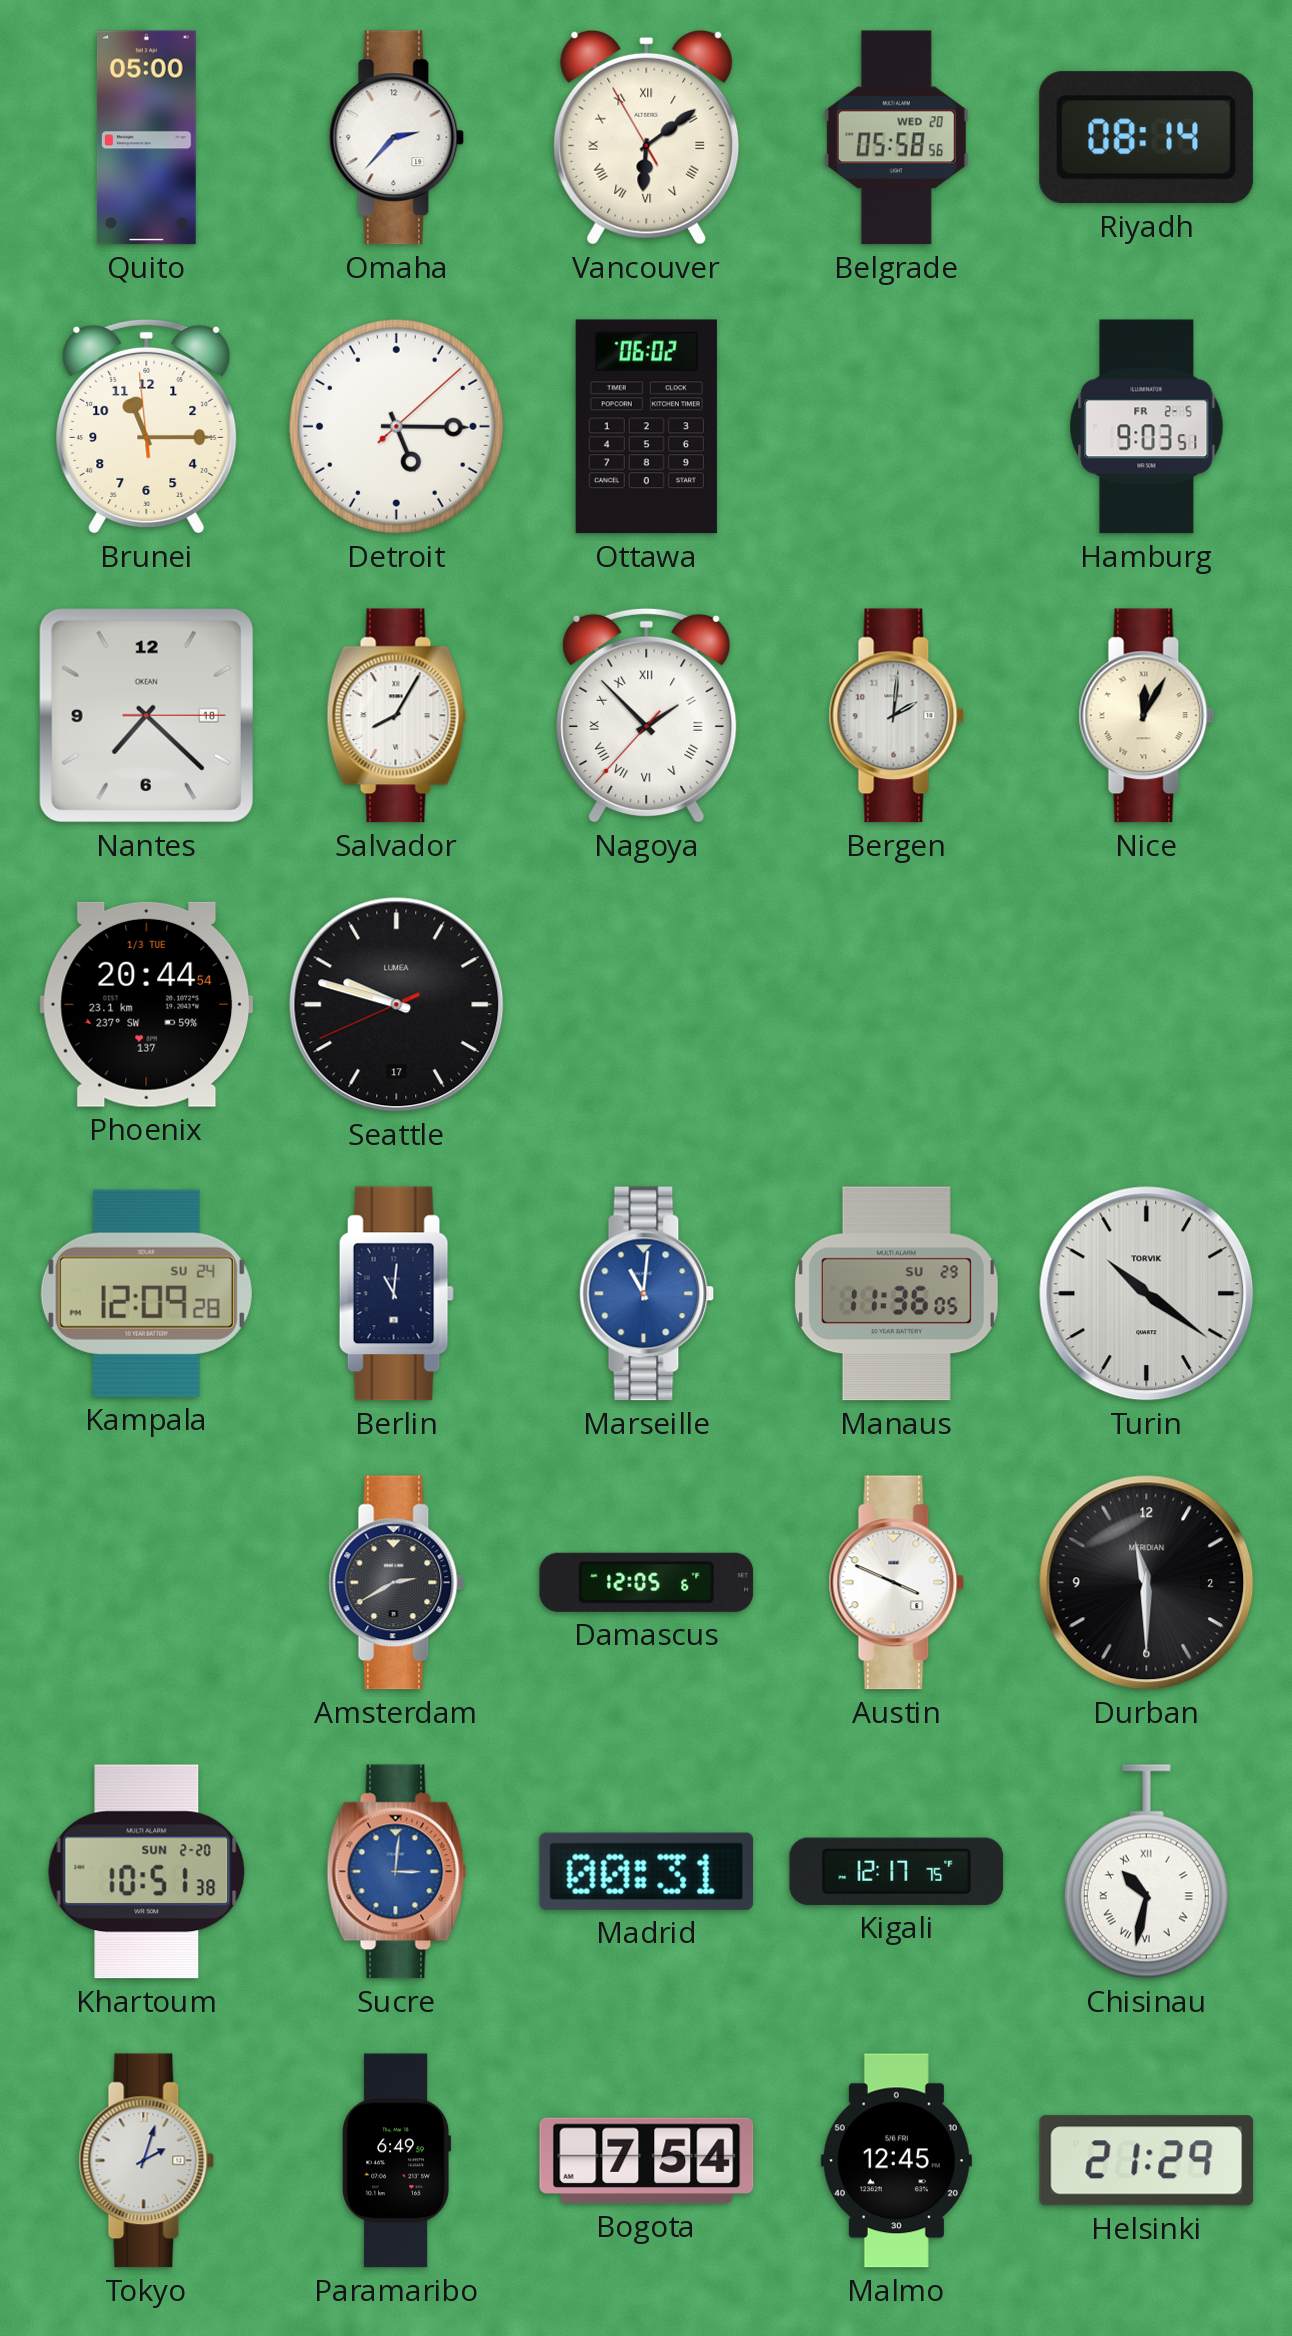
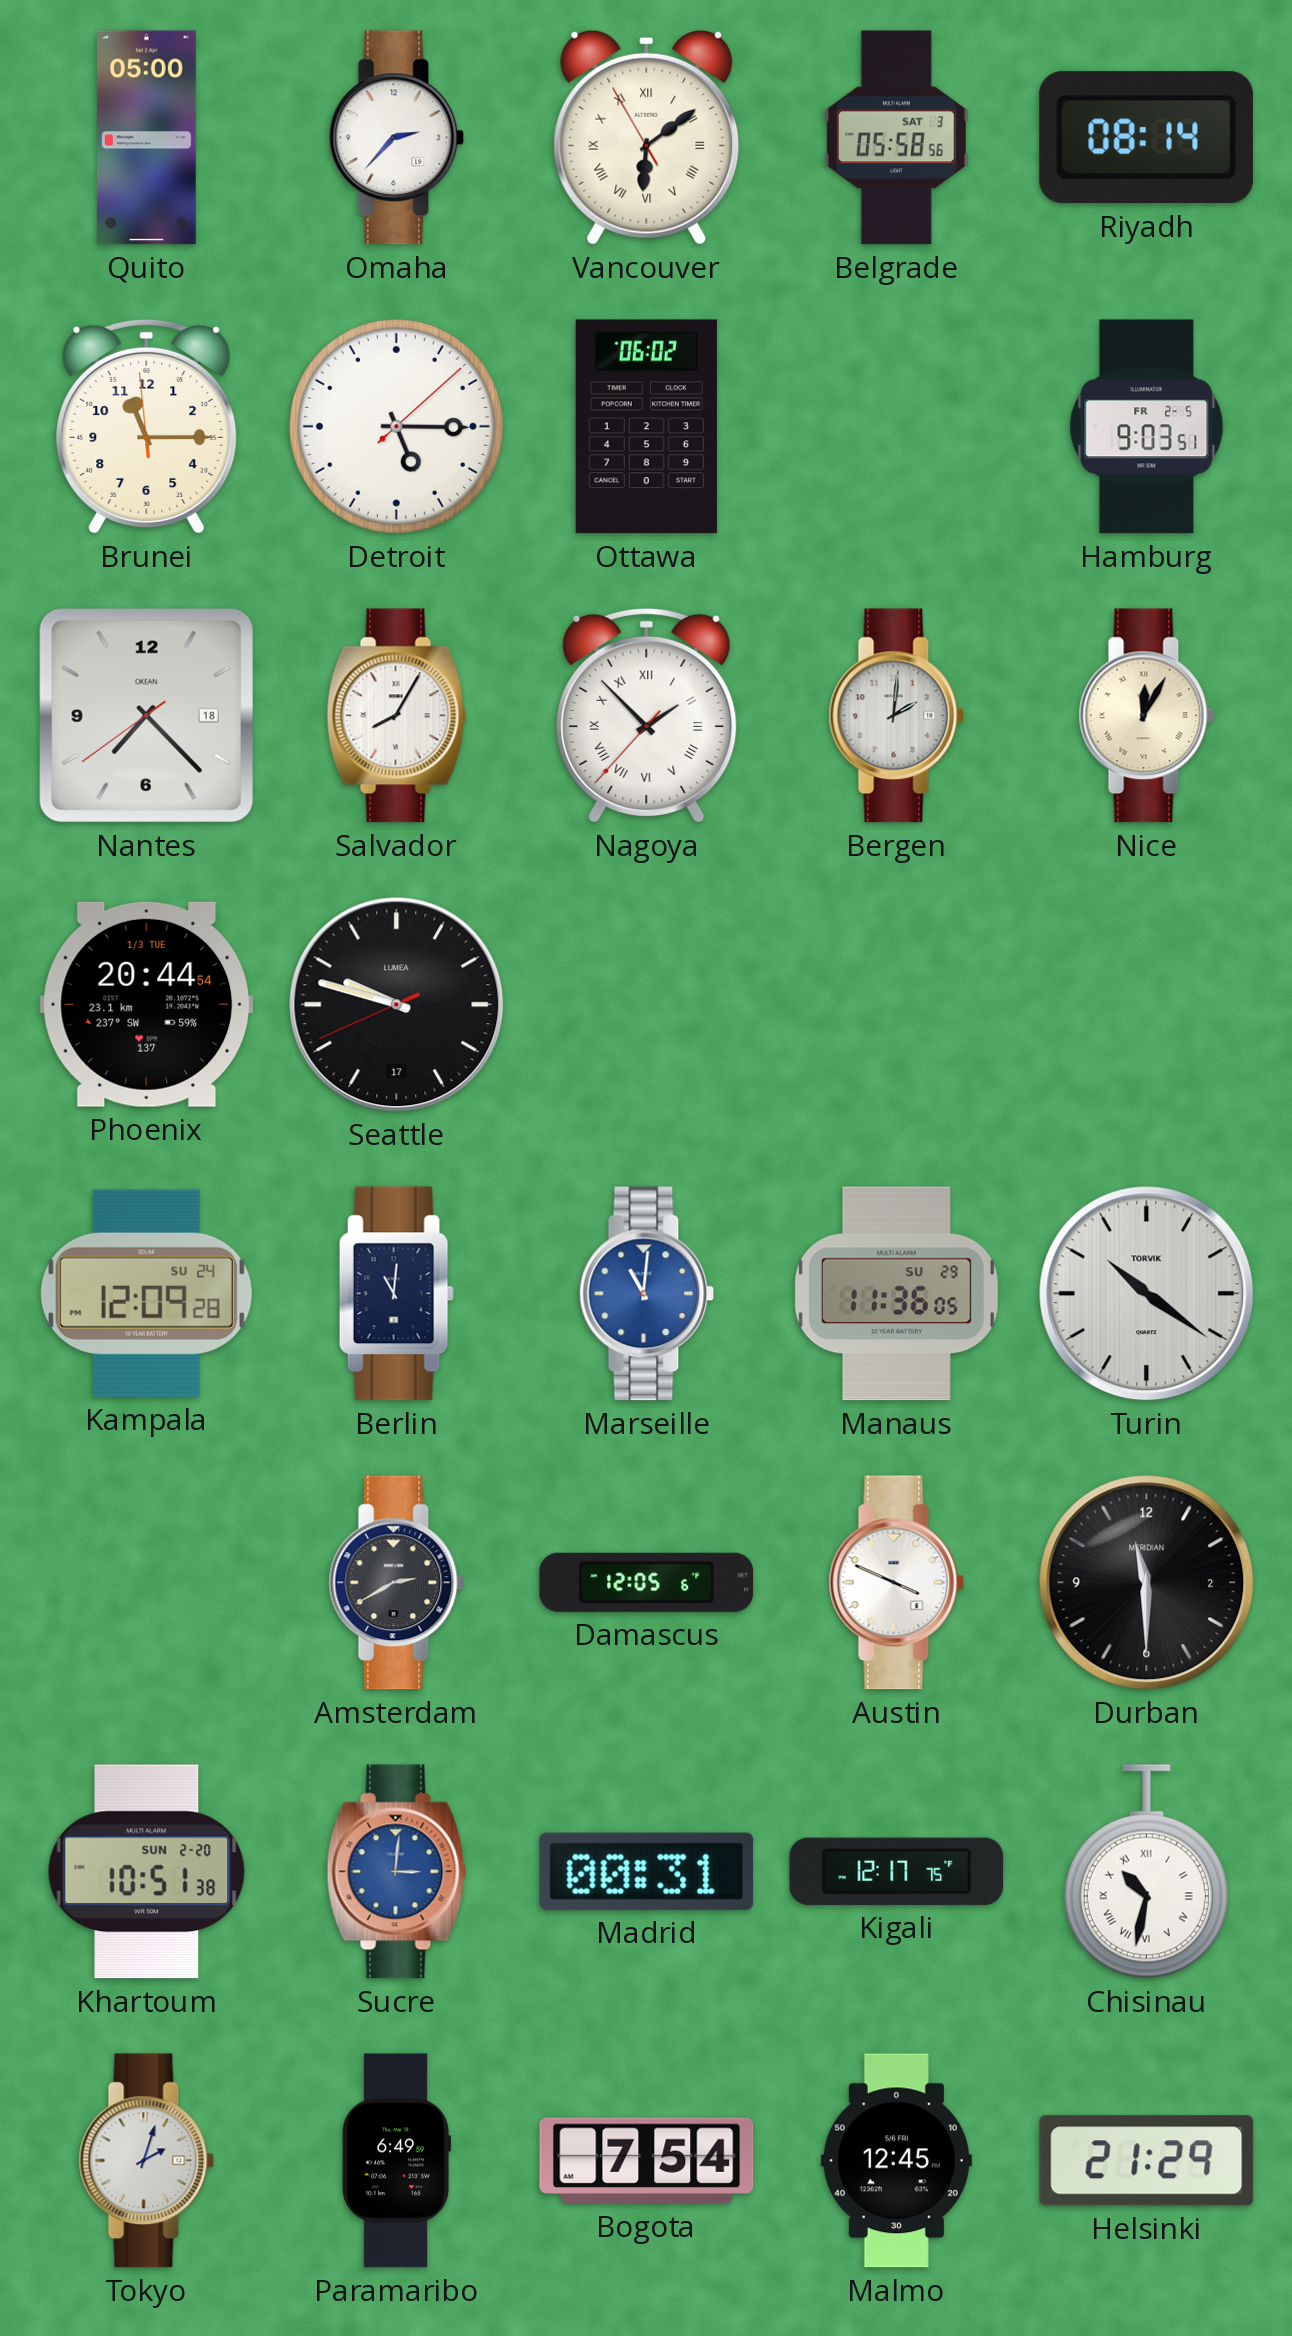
Belgrade date: WED 20 -> SAT 3
Nantes: 7:22:15 -> 7:22:39
